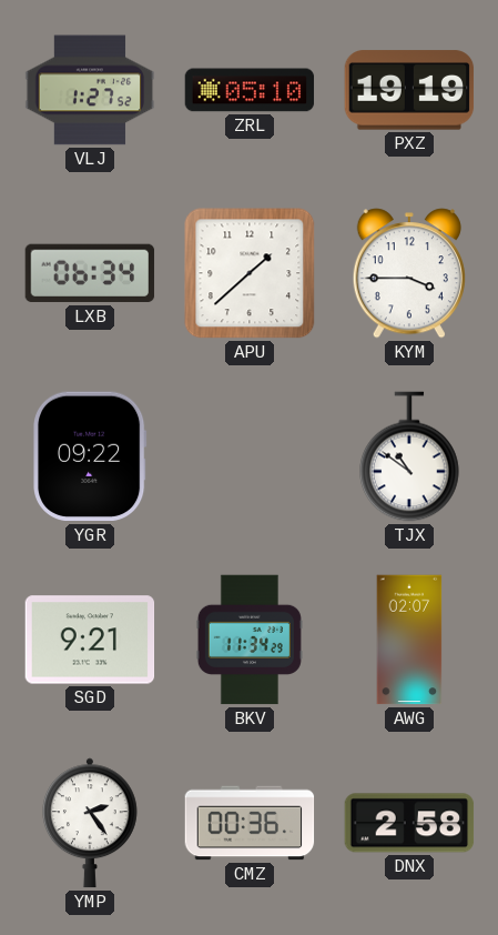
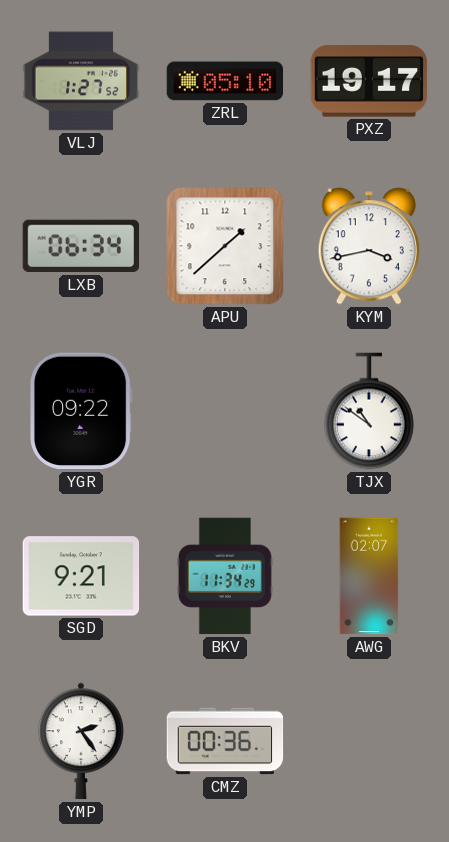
PXZ: 19:19 -> 19:17
KYM: 3:45 -> 3:43
DNX: 2:58 -> none
